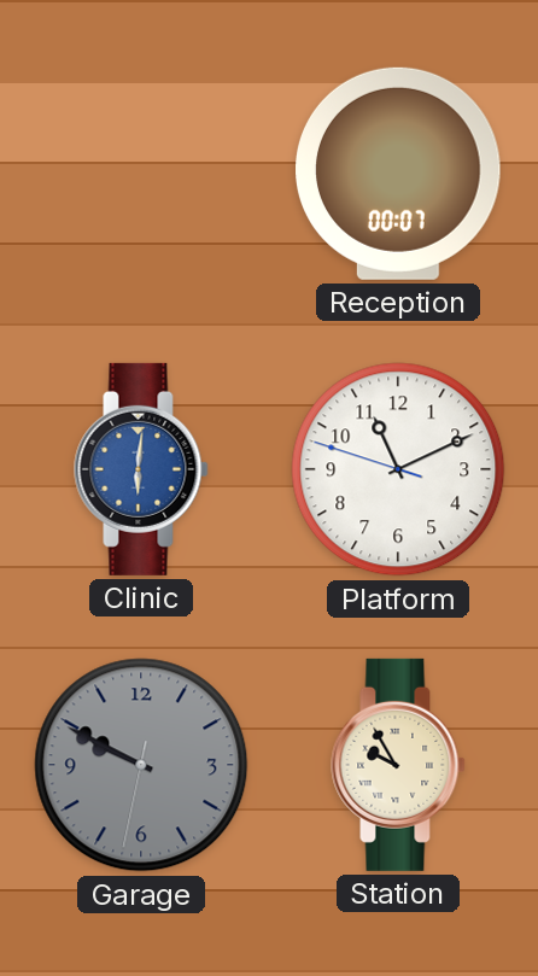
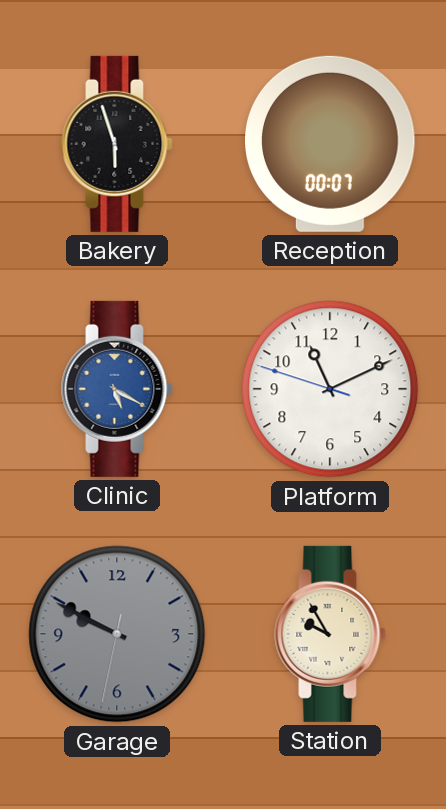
Bakery: none -> 5:57
Clinic: 6:01 -> 5:20
